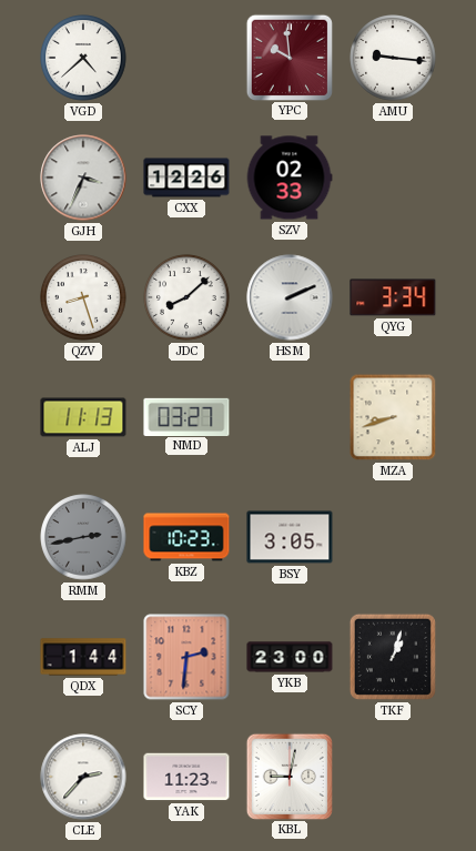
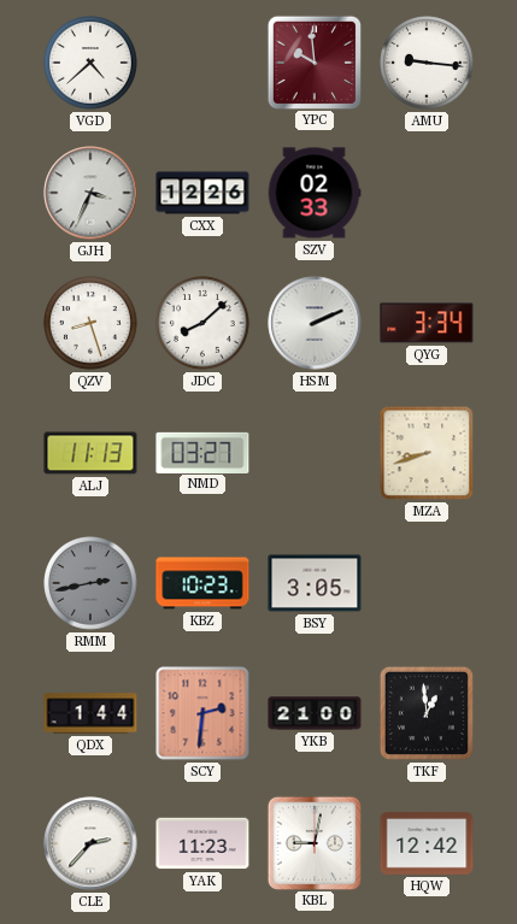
YKB: 23:00 -> 21:00
TKF: 1:03 -> 12:59
HQW: none -> 12:42
